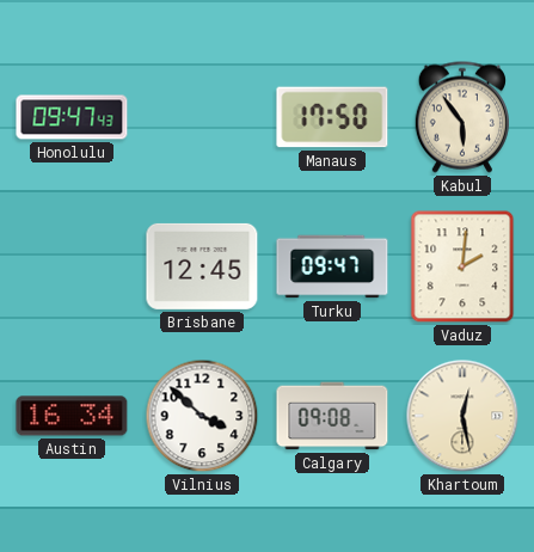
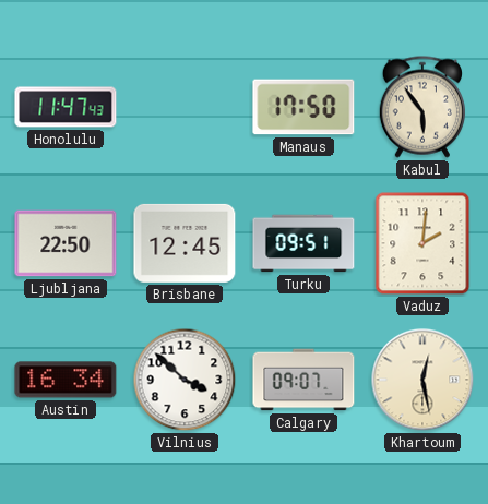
Honolulu: 09:47 -> 11:47
Ljubljana: none -> 22:50
Turku: 09:47 -> 09:51
Calgary: 09:08 -> 09:07
